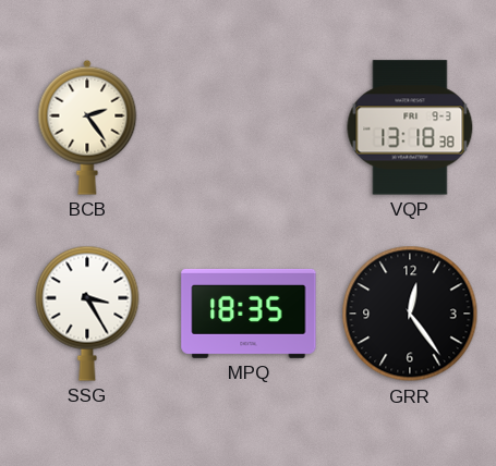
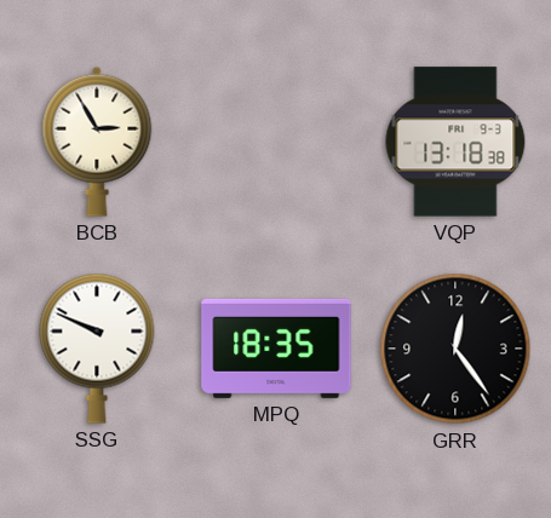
BCB: 2:24 -> 2:55
SSG: 3:25 -> 9:49
